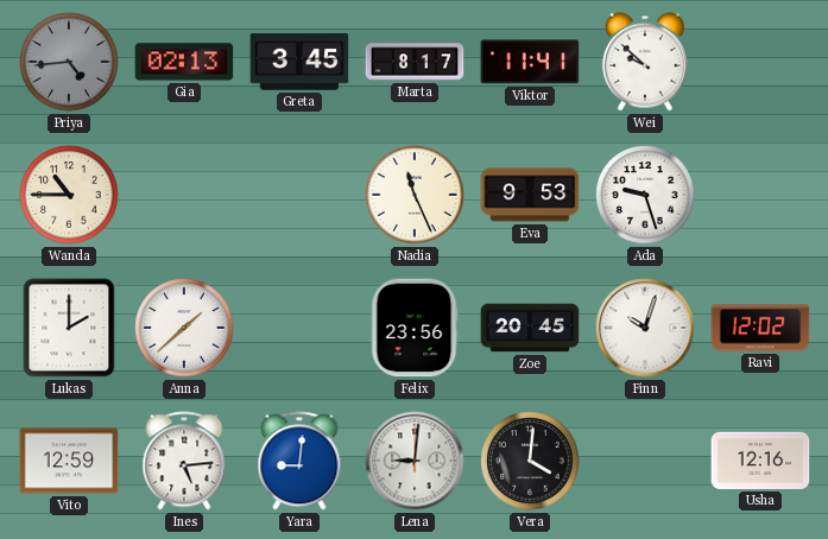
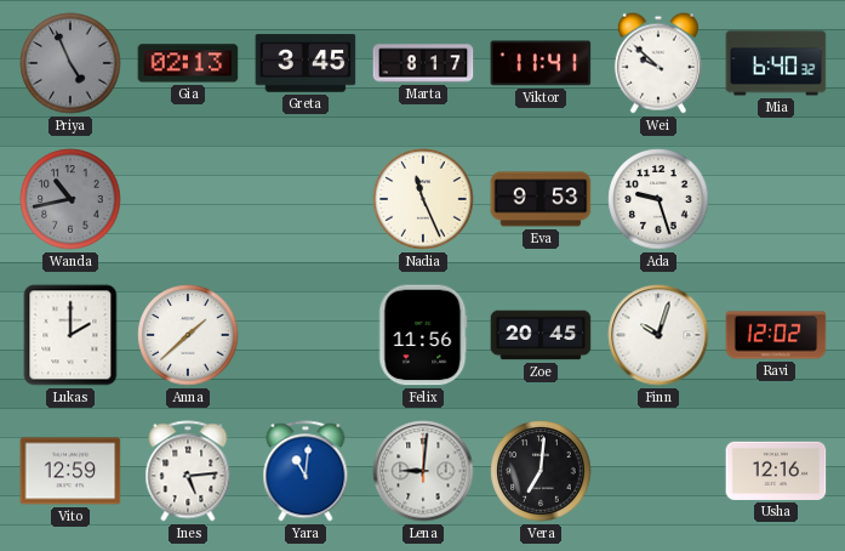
Priya: 4:44 -> 4:56
Mia: none -> 6:40
Wanda: 10:45 -> 10:43
Wanda dial: cream -> grey
Felix: 23:56 -> 11:56
Yara: 9:01 -> 11:01
Vera: 4:01 -> 7:01
